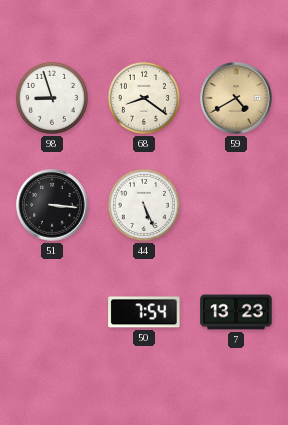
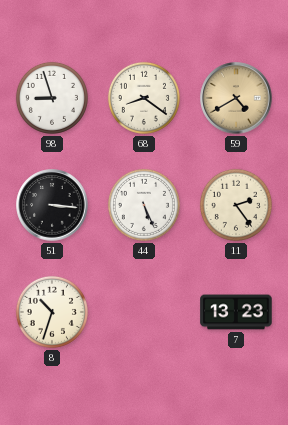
11: none -> 2:24
8: none -> 10:33
50: 7:54 -> none
